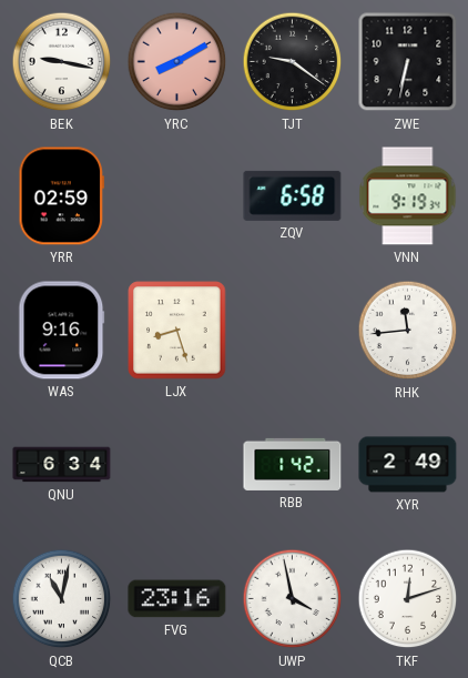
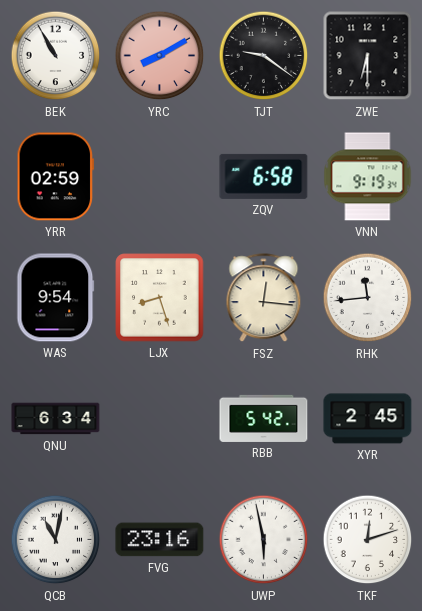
BEK: 9:17 -> 10:55
ZWE: 6:32 -> 6:30
WAS: 9:16 -> 9:54
FSZ: none -> 12:16
RBB: 1:42 -> 5:42
XYR: 2:49 -> 2:45
UWP: 3:58 -> 5:58
